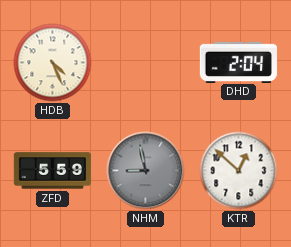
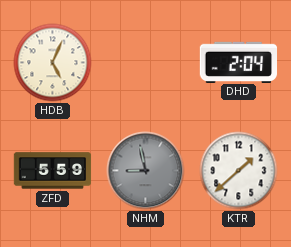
HDB: 4:26 -> 5:04
KTR: 12:52 -> 1:38
